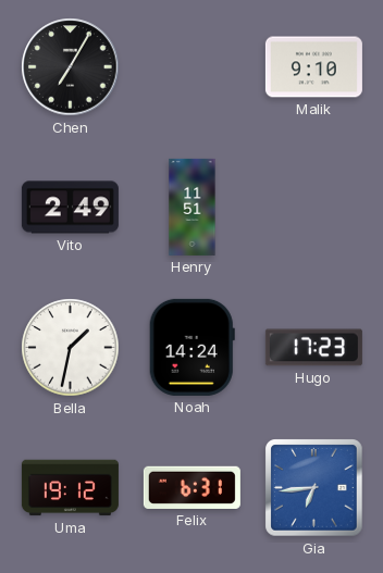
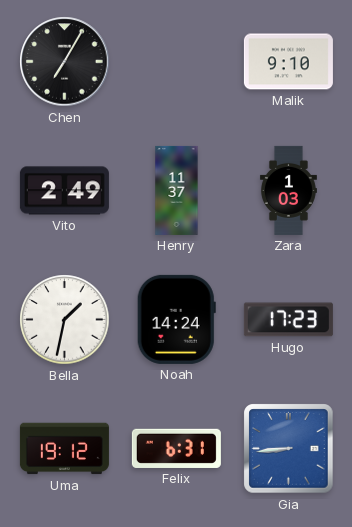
Henry: 11:51 -> 11:37
Zara: none -> 1:03
Gia: 6:44 -> 8:44
